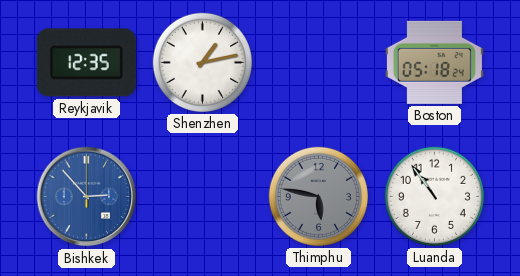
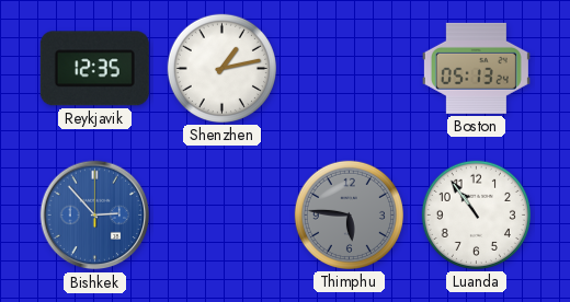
Boston: 05:18 -> 05:13
Thimphu: 5:47 -> 5:46
